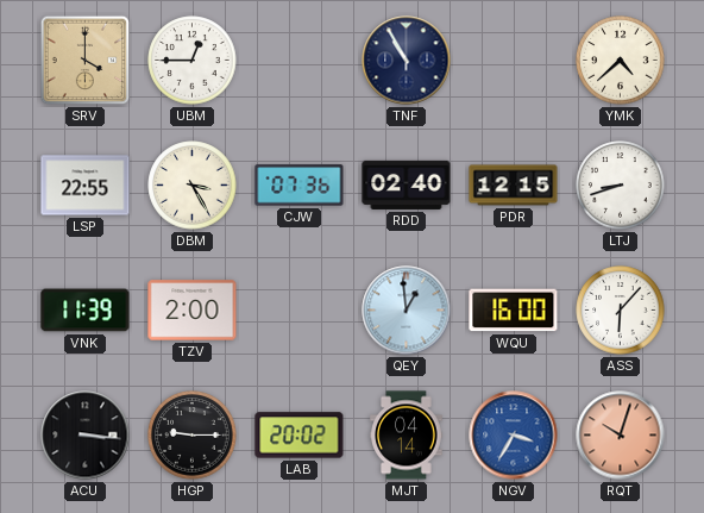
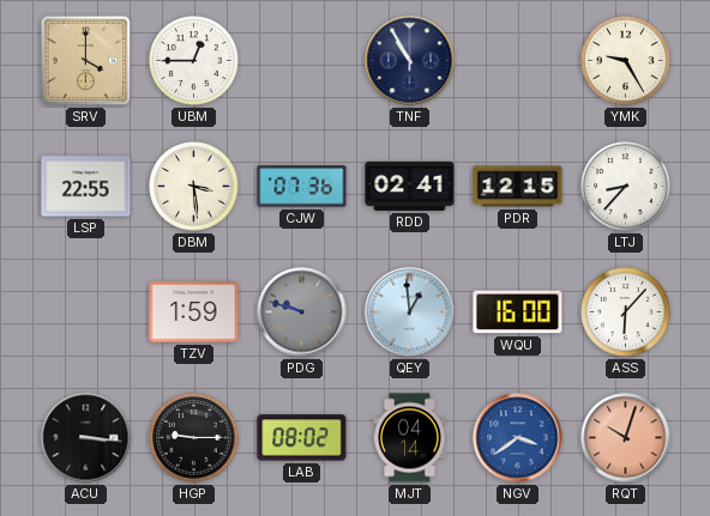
YMK: 4:38 -> 9:25
DBM: 3:25 -> 3:29
RDD: 02:40 -> 02:41
LTJ: 8:42 -> 8:37
VNK: 11:39 -> none
TZV: 2:00 -> 1:59
PDG: none -> 9:48
LAB: 20:02 -> 08:02
NGV: 3:35 -> 3:39
